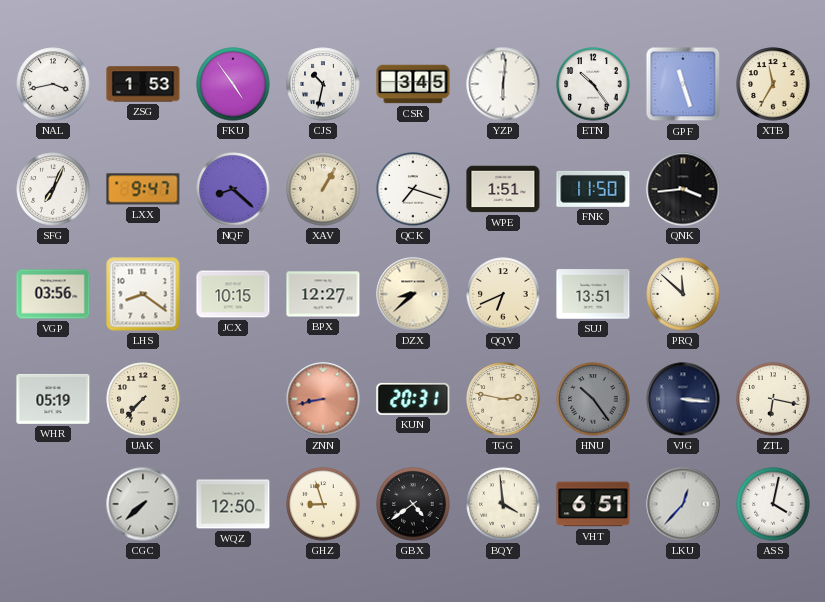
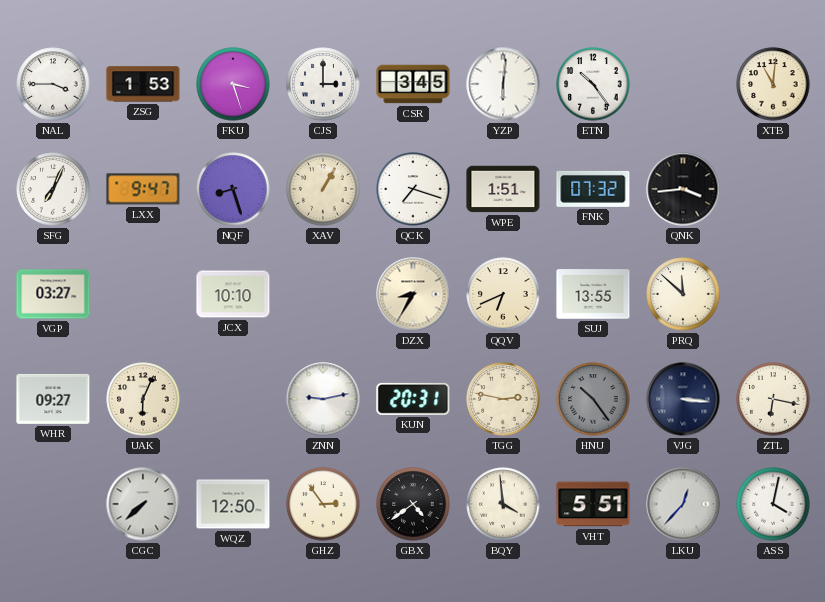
NAL: 3:43 -> 3:45
FKU: 4:54 -> 3:27
CJS: 10:32 -> 3:00
GPF: 11:27 -> none
XTB: 11:35 -> 11:01
NQF: 8:22 -> 8:27
FNK: 11:50 -> 07:32
VGP: 03:56 -> 03:27
LHS: 8:21 -> none
JCX: 10:15 -> 10:10
BPX: 12:27 -> none
DZX: 8:38 -> 8:35
SUJ: 13:51 -> 13:55
WHR: 05:19 -> 09:27
UAK: 7:37 -> 6:04
ZNN: 8:43 -> 9:13
ZNN dial: salmon -> white
GHZ: 8:57 -> 2:54
VHT: 6:51 -> 5:51
